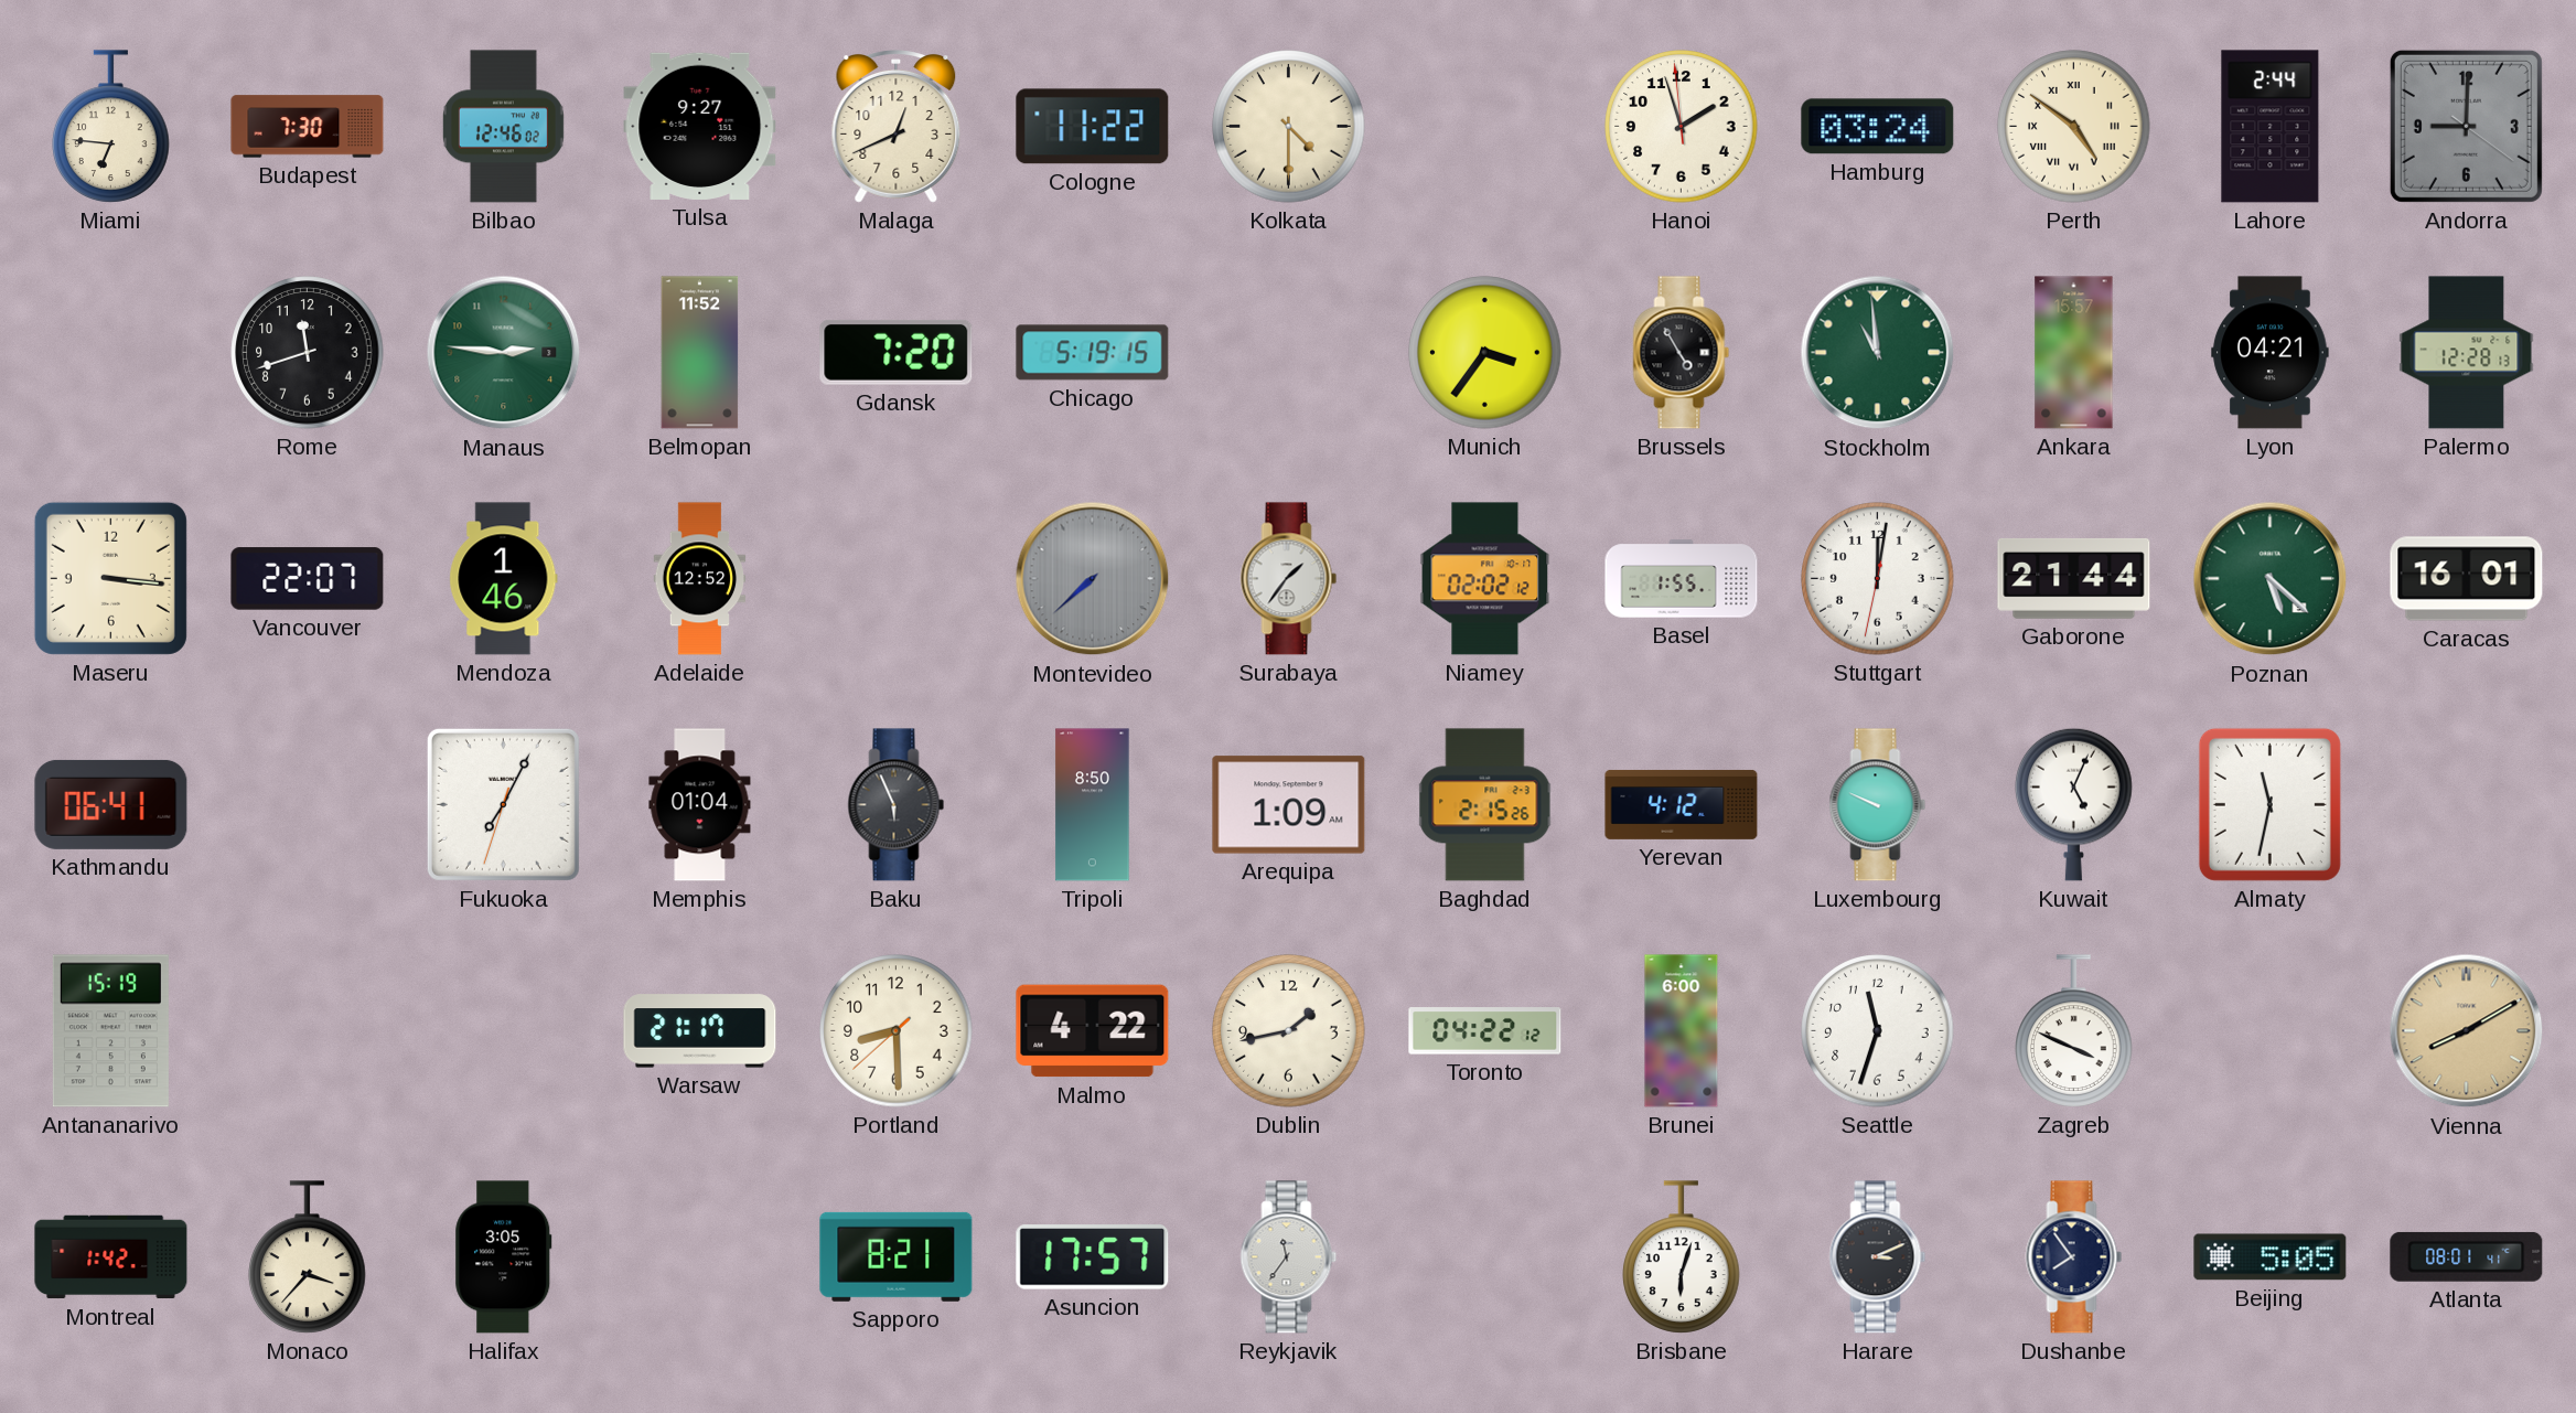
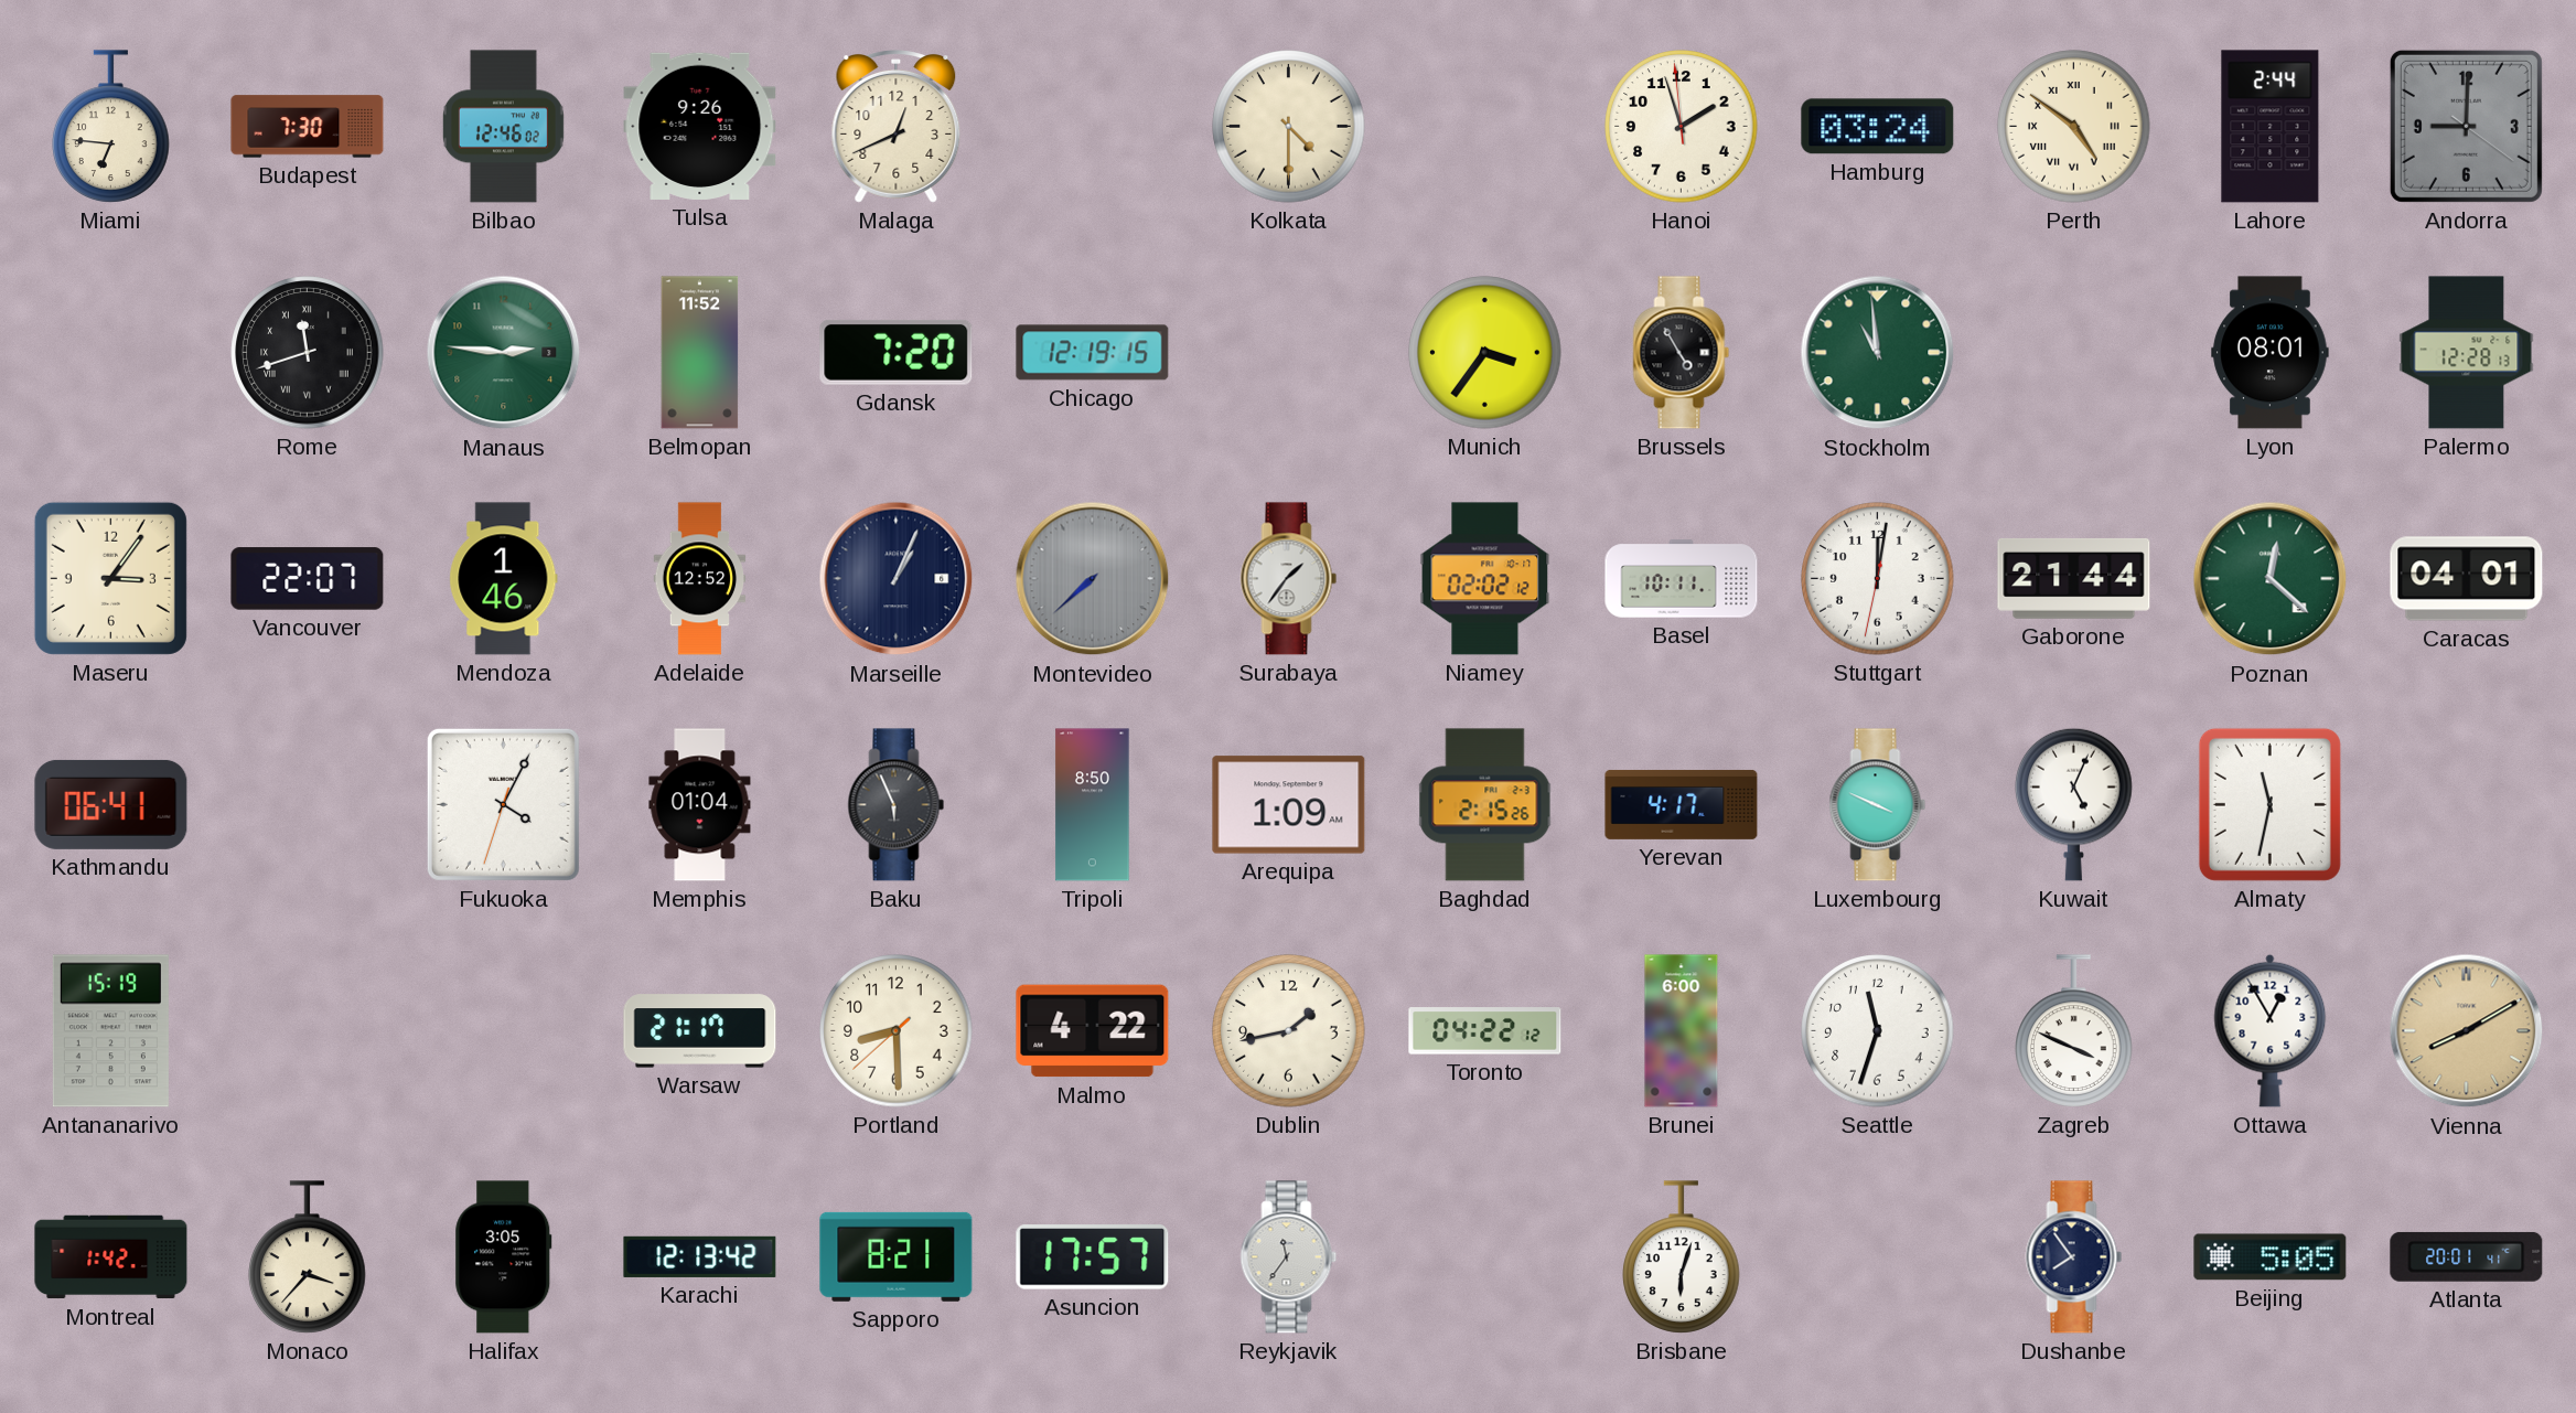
Tulsa: 9:27 -> 9:26
Cologne: 11:22 -> none
Rome numerals: Arabic -> Roman
Chicago: 5:19 -> 12:19
Ankara: 15:57 -> none
Lyon: 04:21 -> 08:01
Maseru: 3:16 -> 3:06
Marseille: none -> 1:04
Basel: 1:55 -> 10:11
Poznan: 5:22 -> 12:22
Caracas: 16:01 -> 04:01
Fukuoka: 7:04 -> 4:04
Yerevan: 4:12 -> 4:17
Luxembourg: 9:49 -> 3:49
Ottawa: none -> 12:55
Karachi: none -> 12:13
Harare: 3:11 -> none
Atlanta: 08:01 -> 20:01
